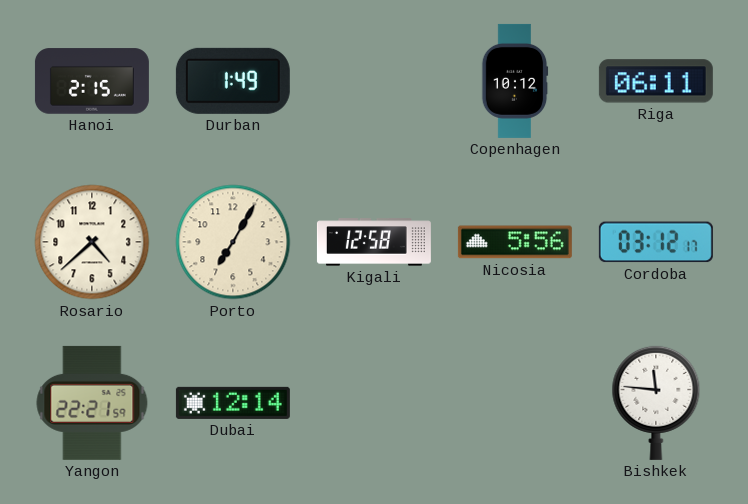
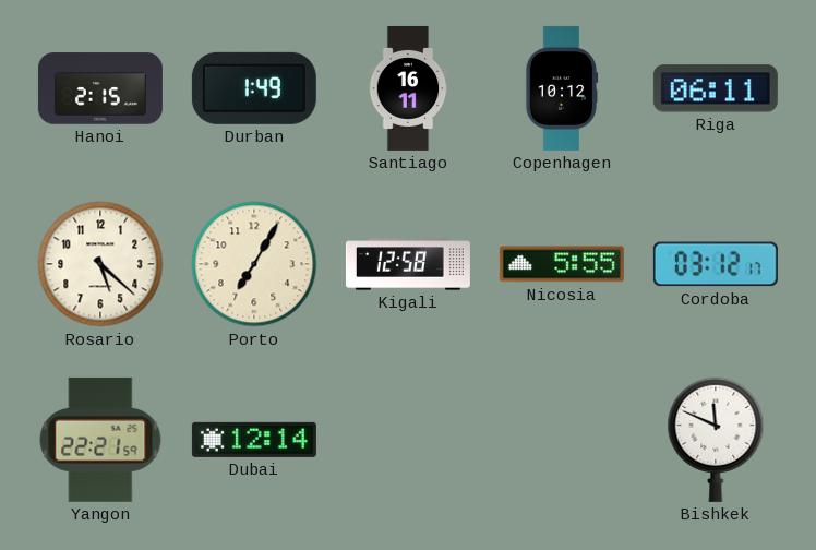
Santiago: none -> 16:11
Rosario: 4:38 -> 5:22
Nicosia: 5:56 -> 5:55
Bishkek: 11:46 -> 11:49
